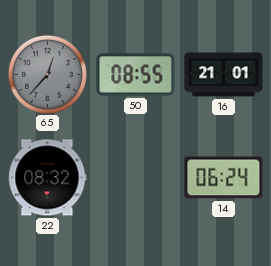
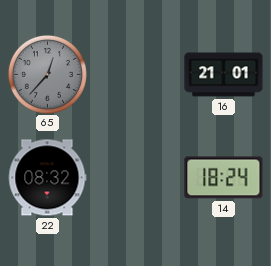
50: 08:55 -> none
14: 06:24 -> 18:24
